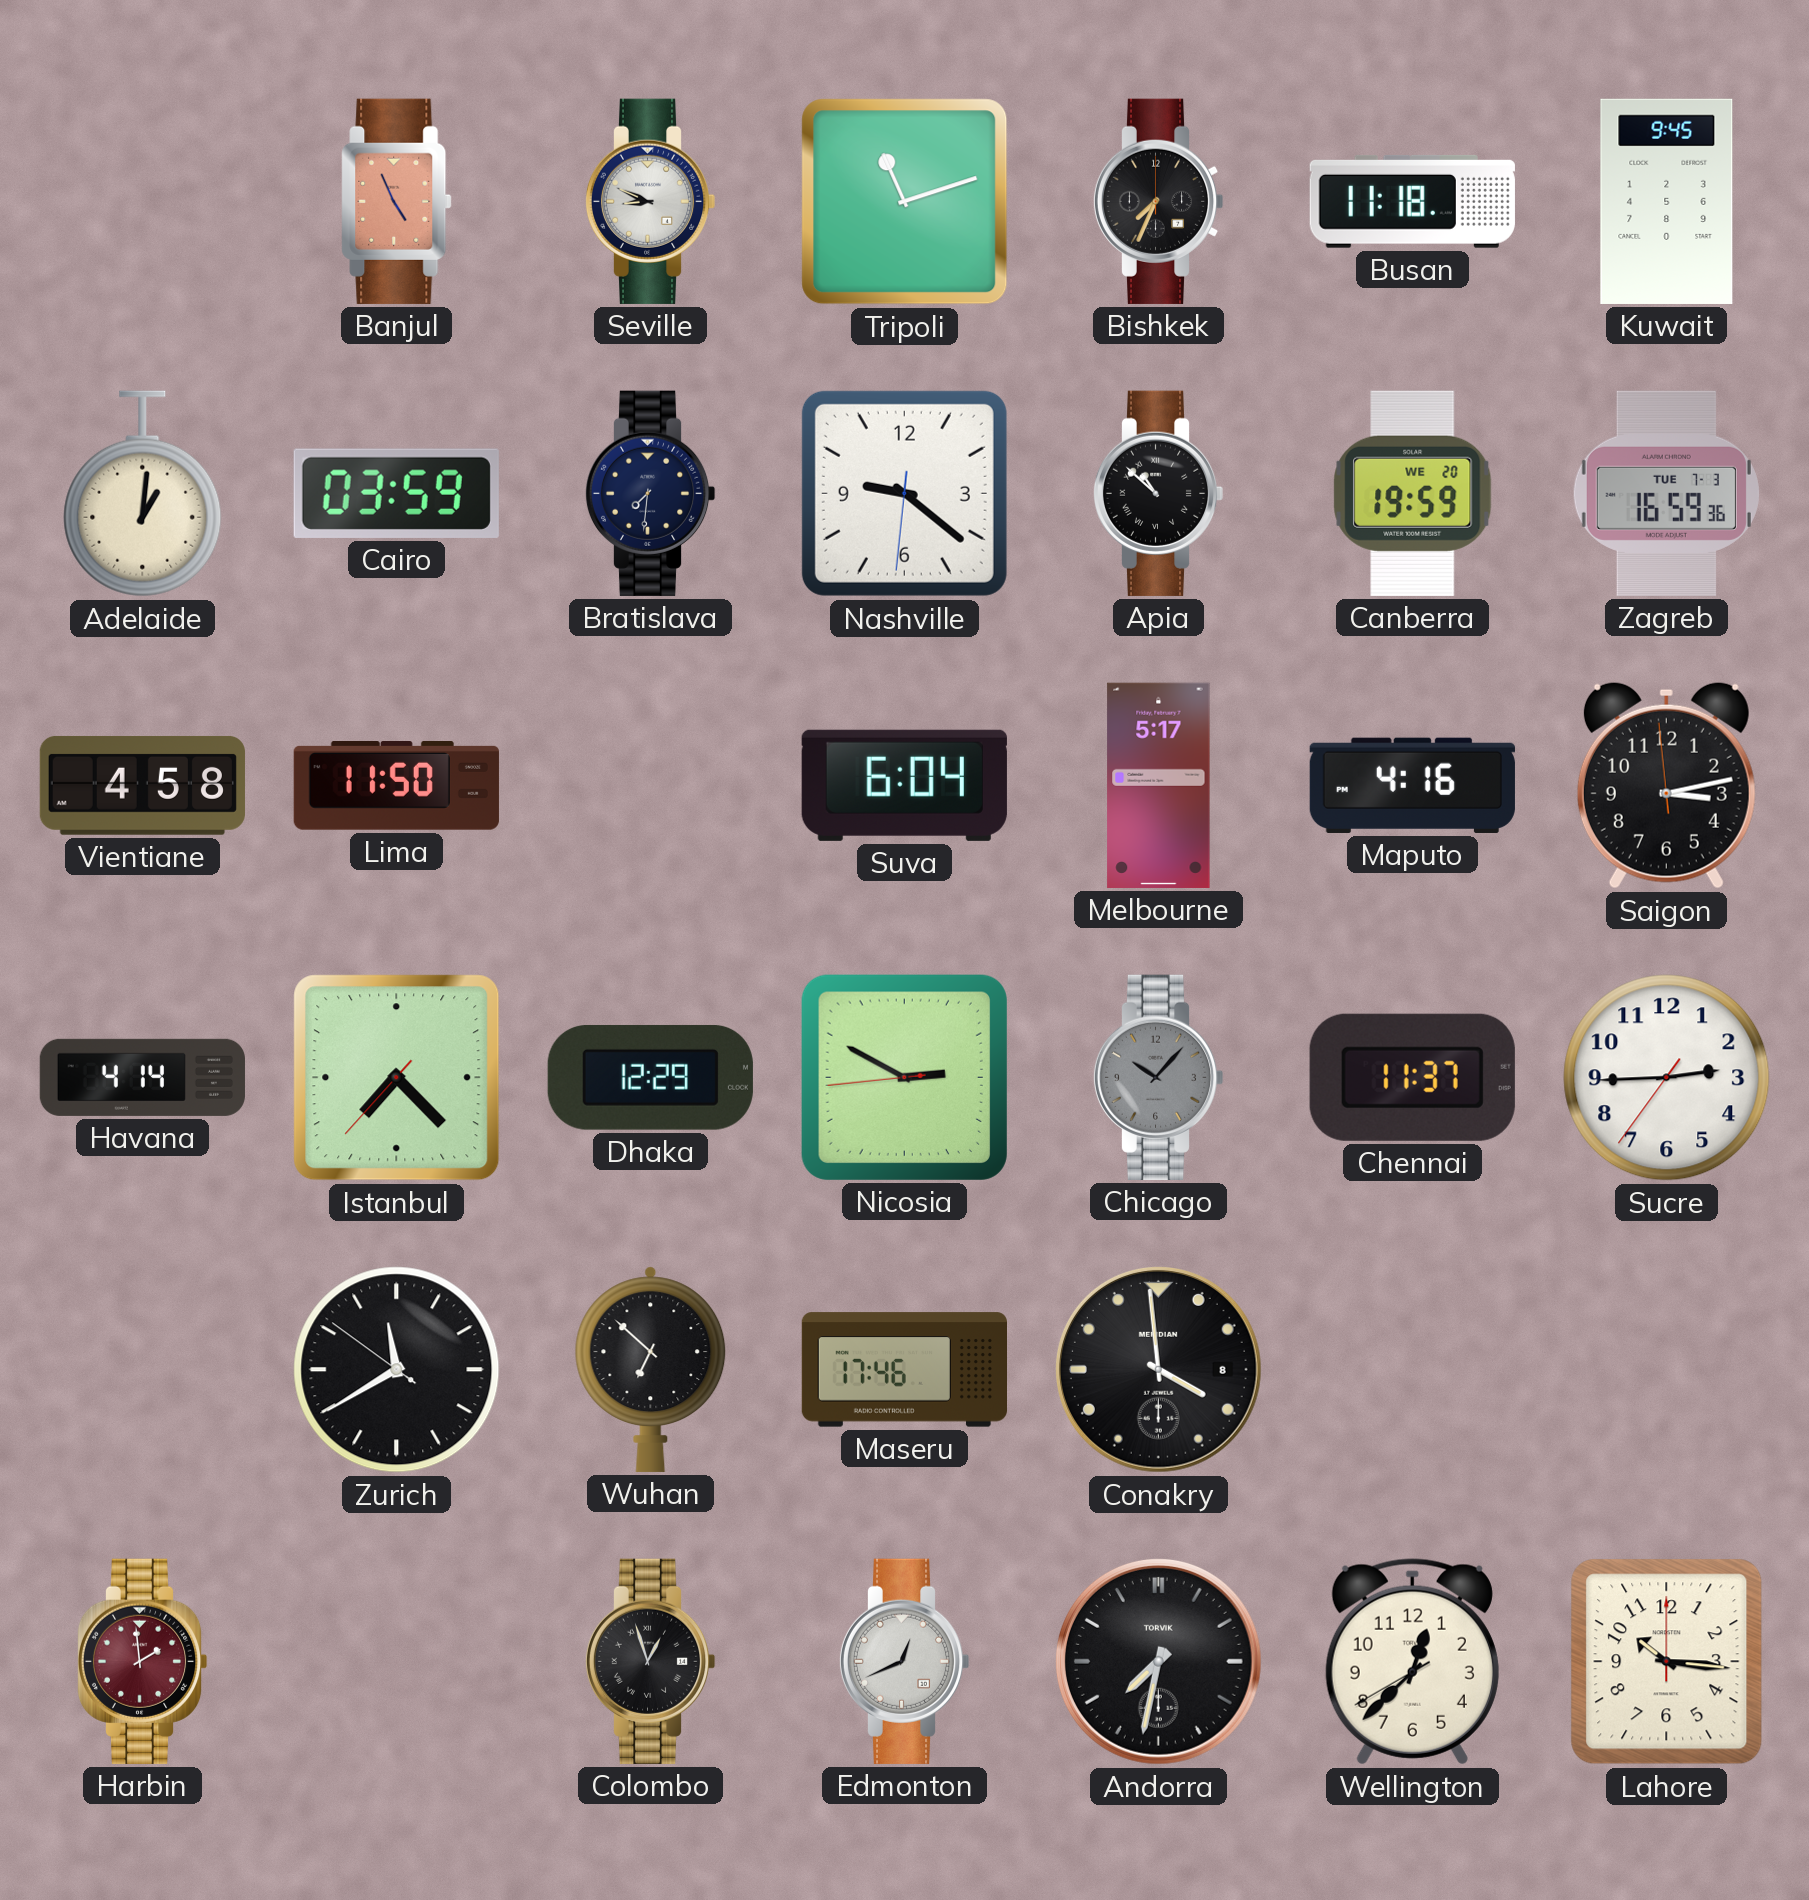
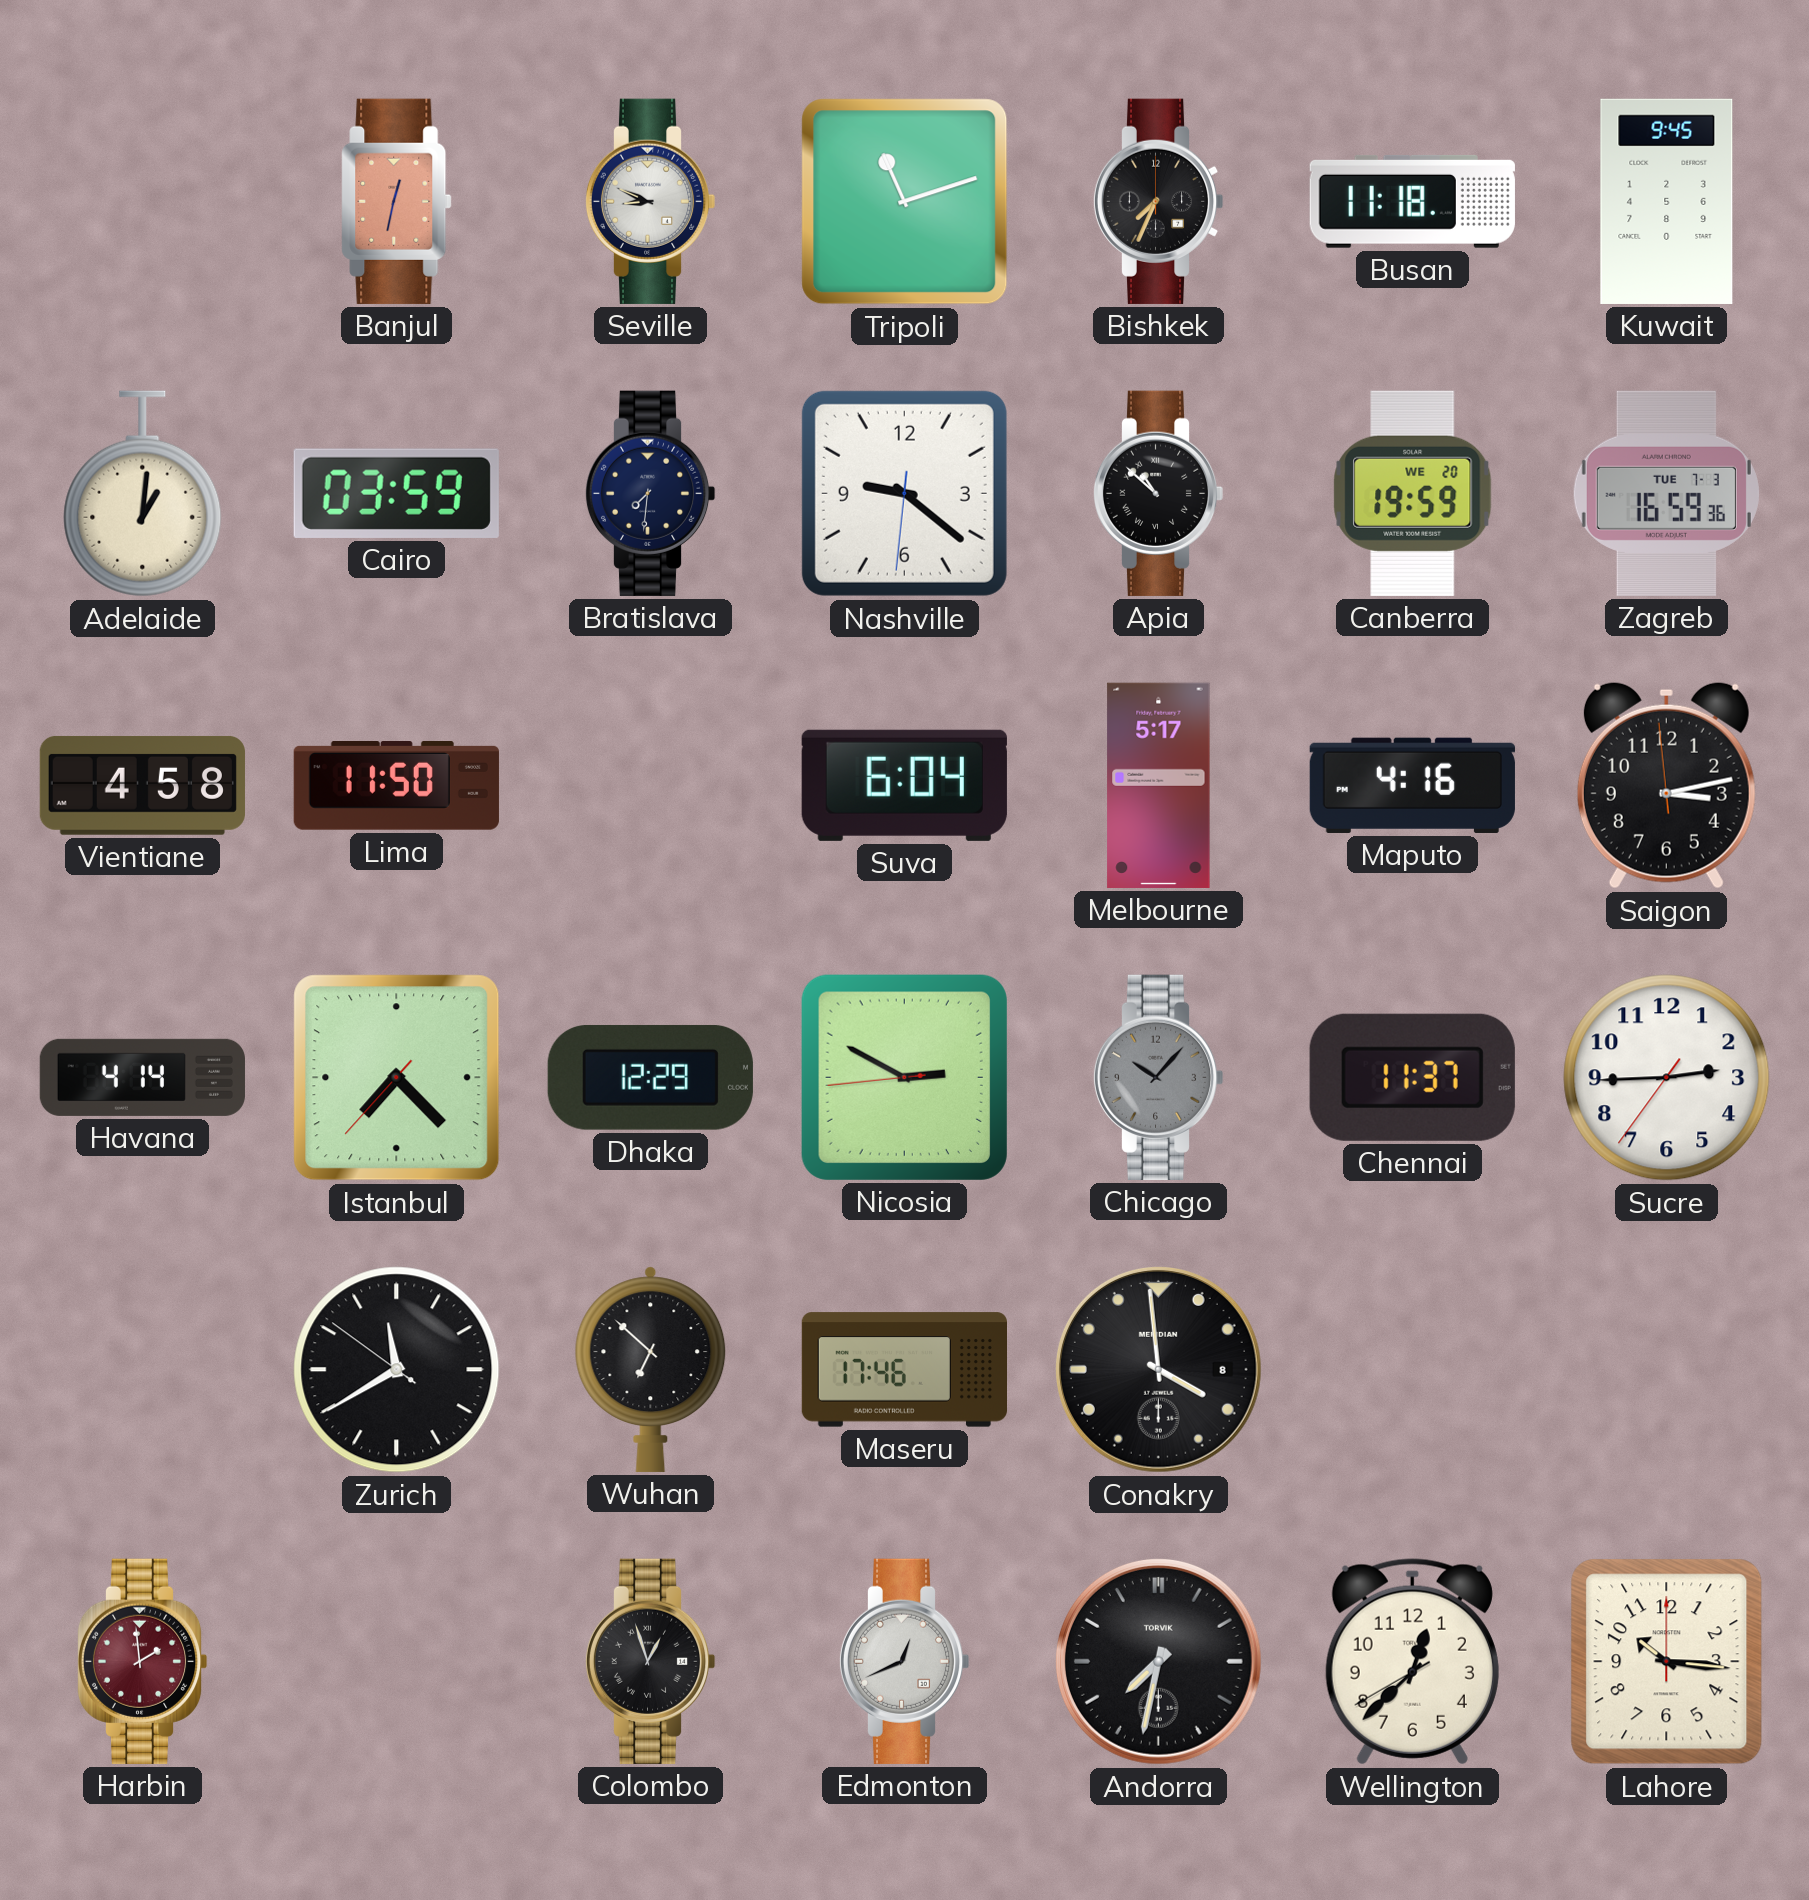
Banjul: 4:56 -> 12:32
